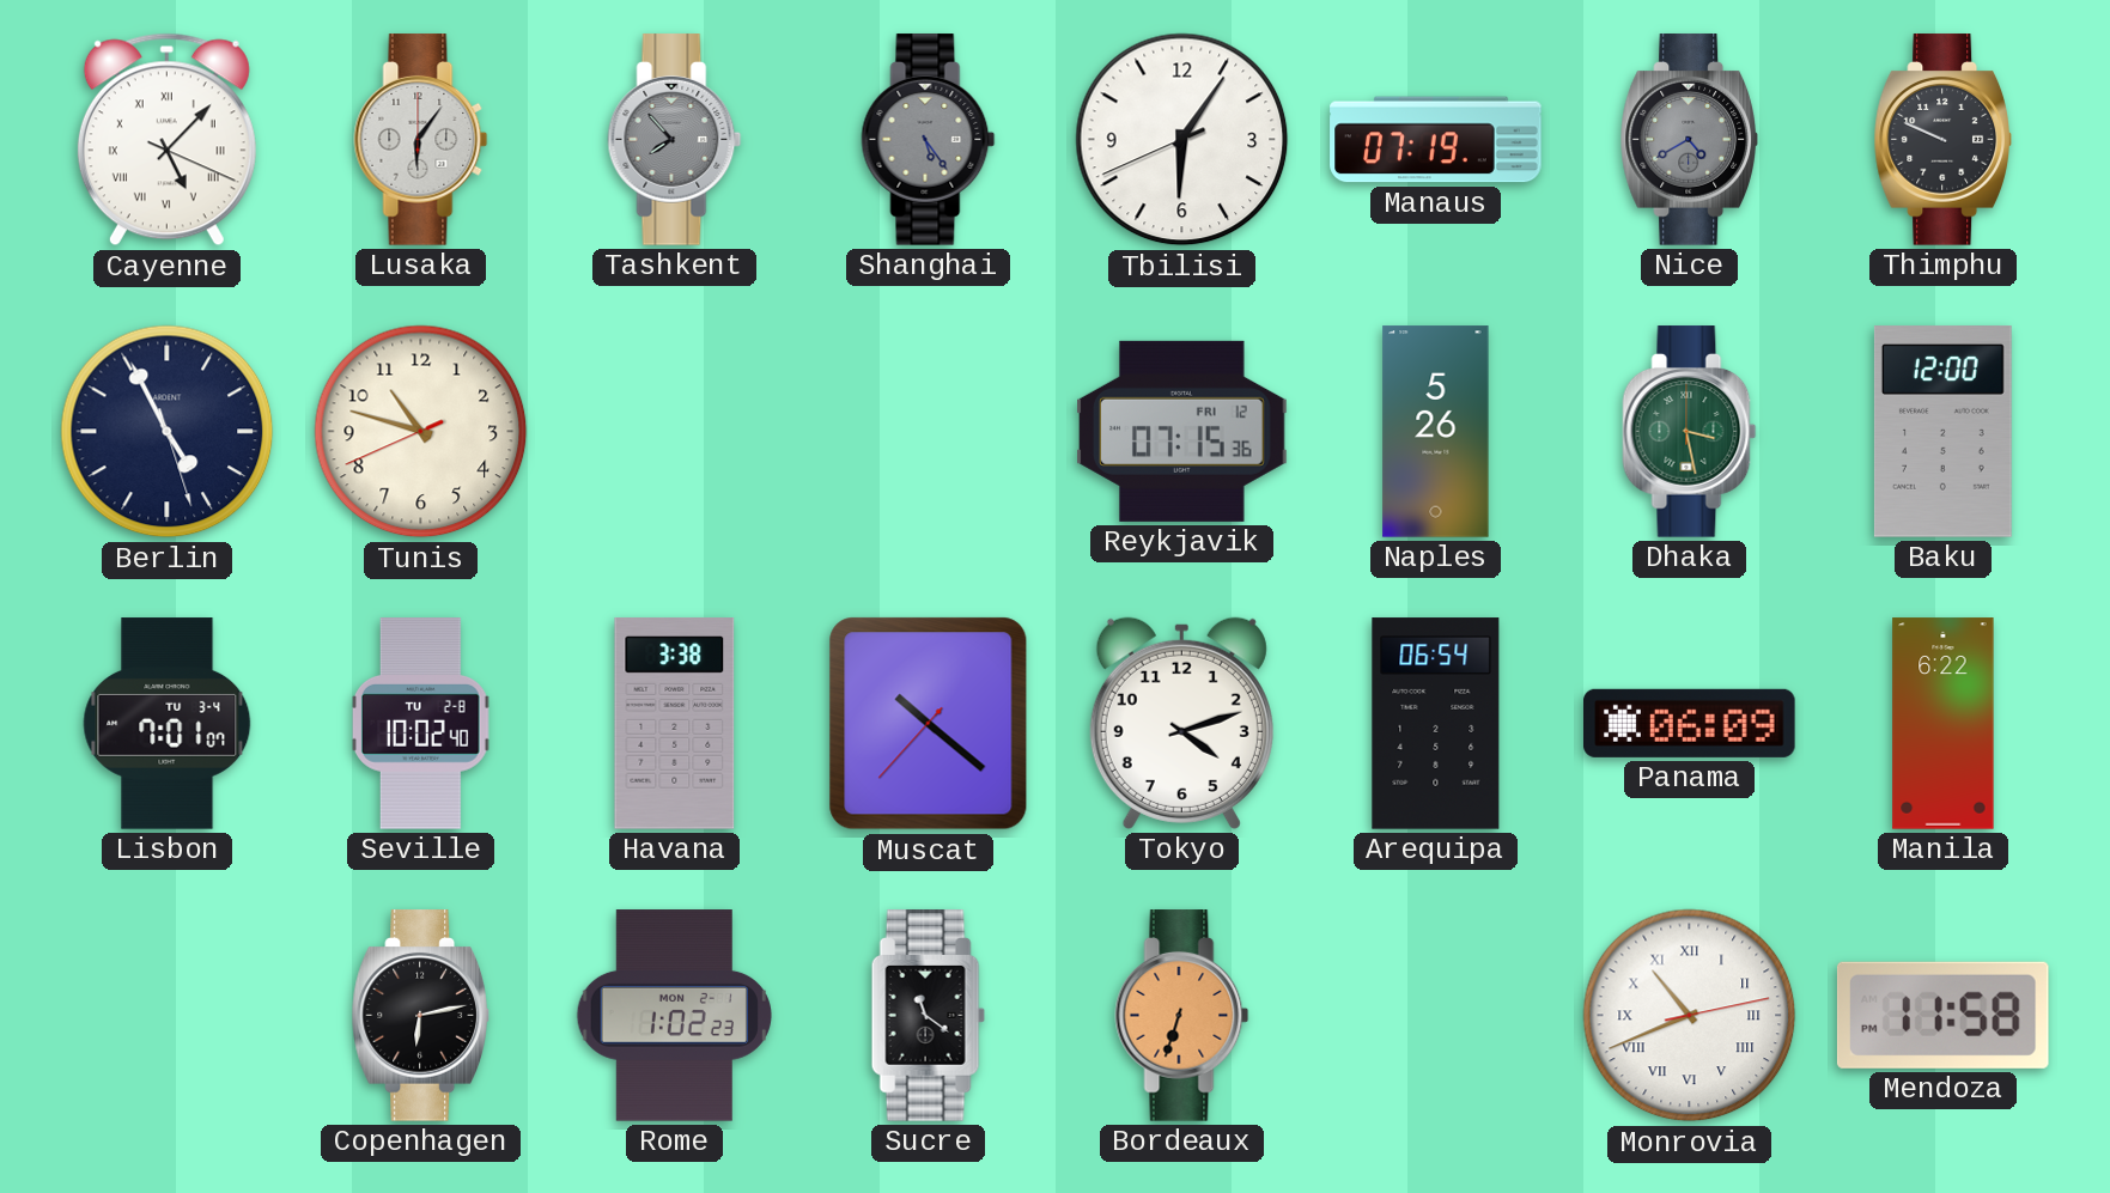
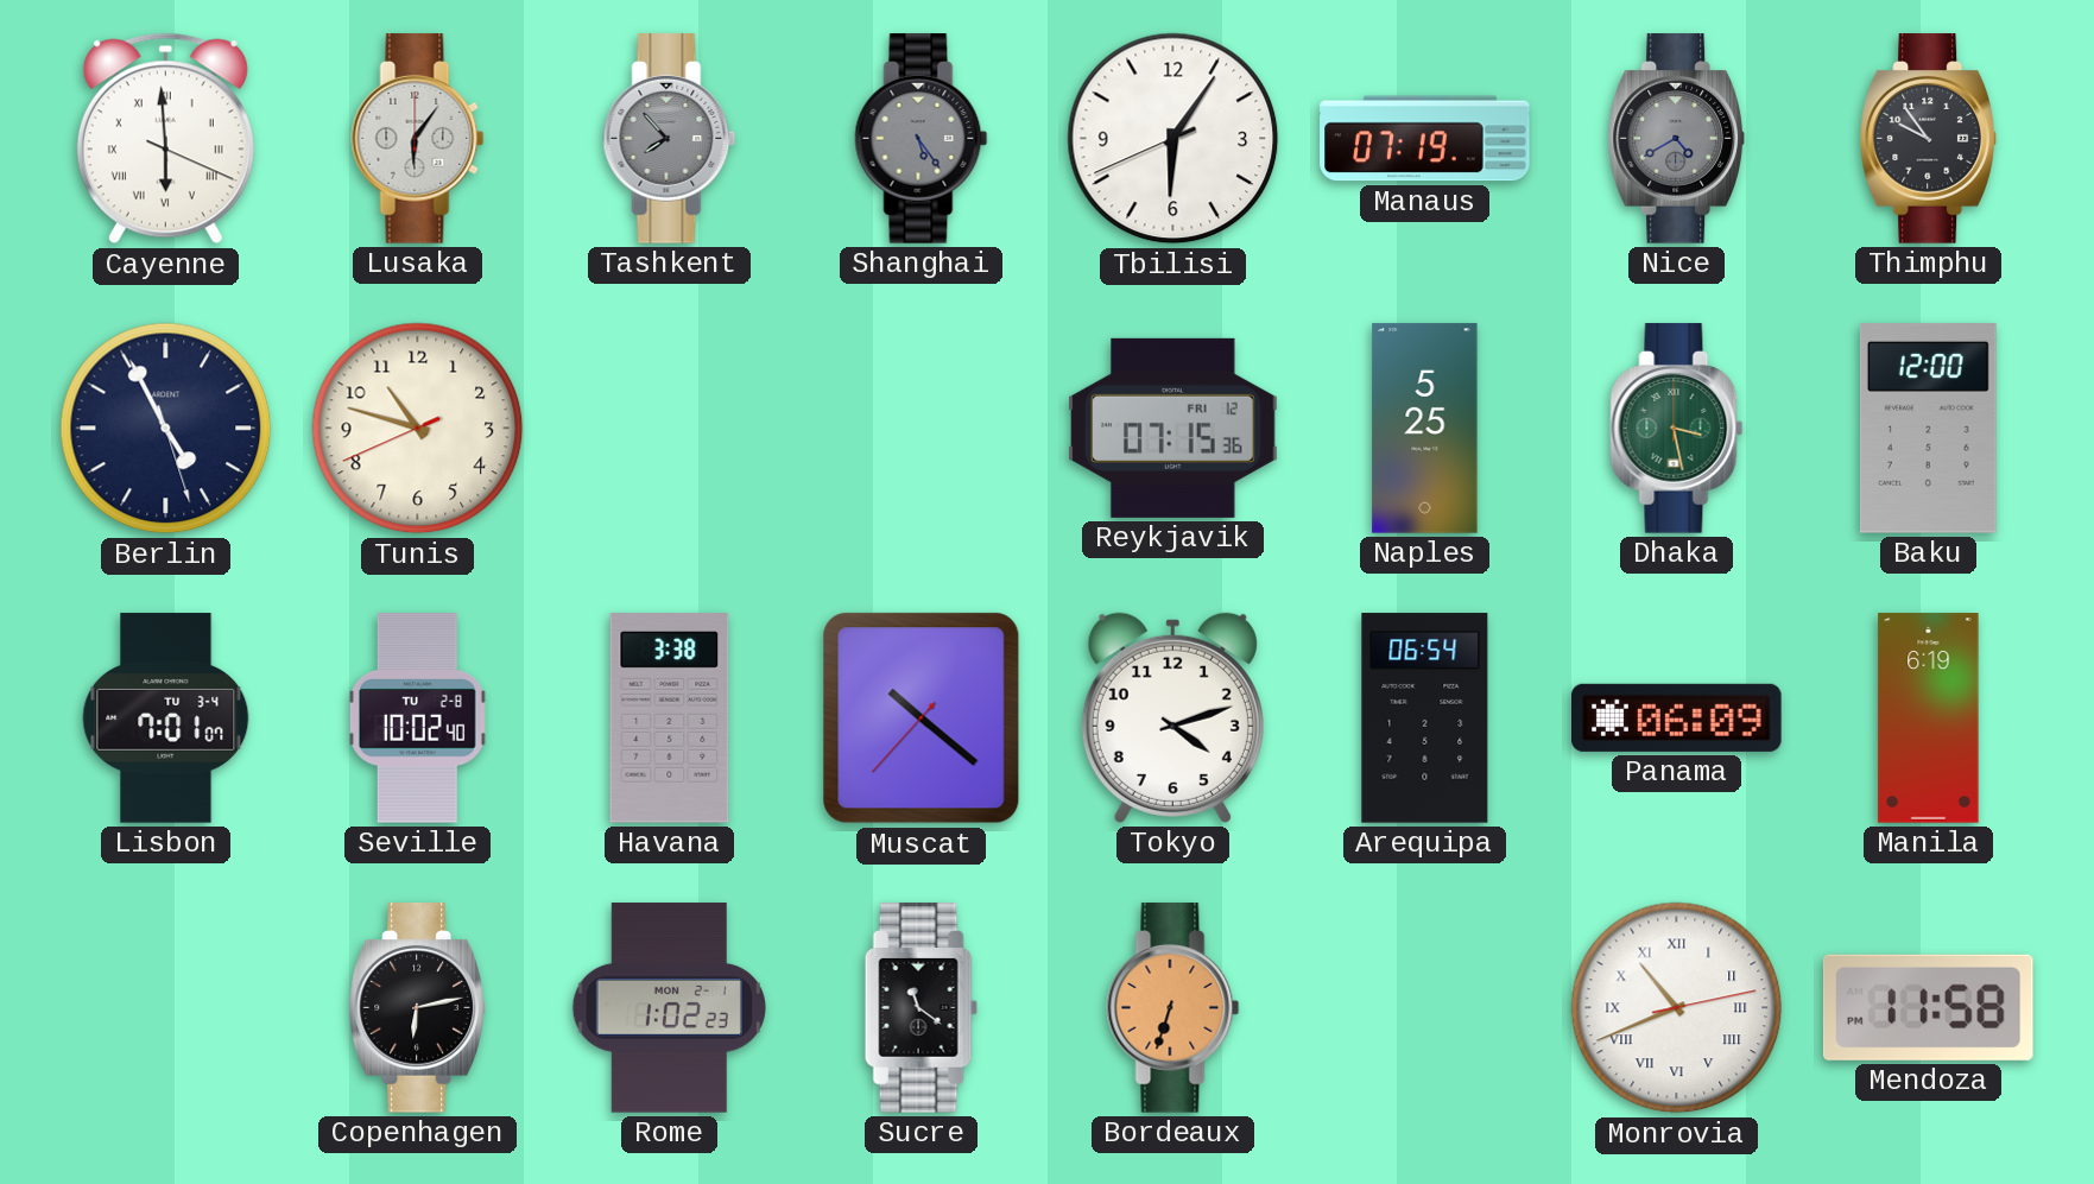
Cayenne: 5:07 -> 5:59
Thimphu: 9:49 -> 9:54
Naples: 5:26 -> 5:25
Manila: 6:22 -> 6:19
